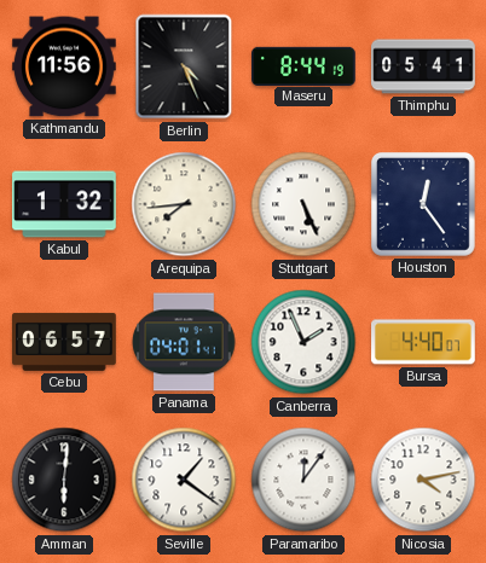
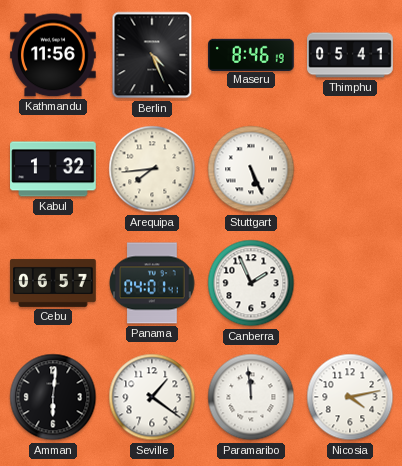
Maseru: 8:44 -> 8:46
Houston: 12:24 -> none
Bursa: 4:40 -> none
Paramaribo: 12:06 -> 11:59
